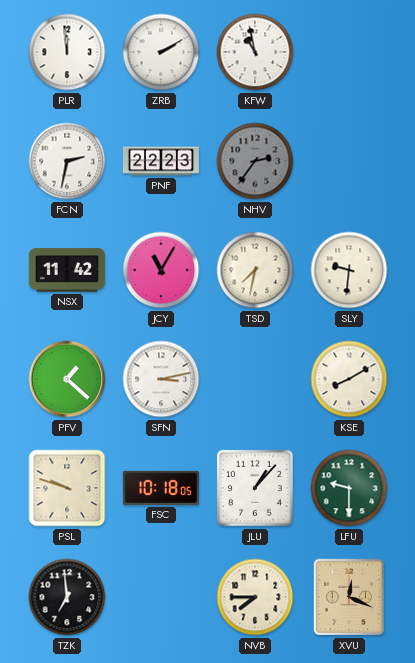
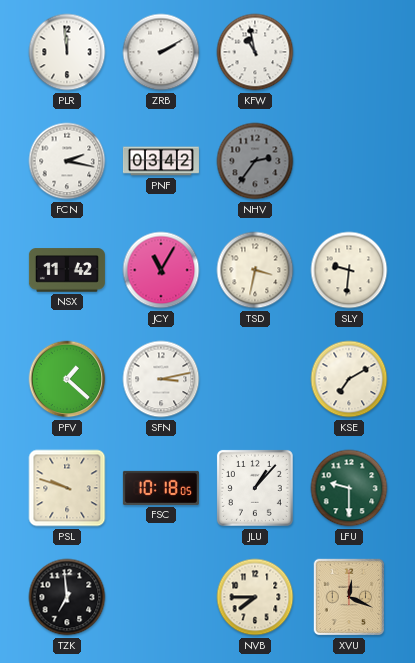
FCN: 2:32 -> 2:17
PNF: 22:23 -> 03:42
TSD: 7:32 -> 3:32
KSE: 8:10 -> 7:10
